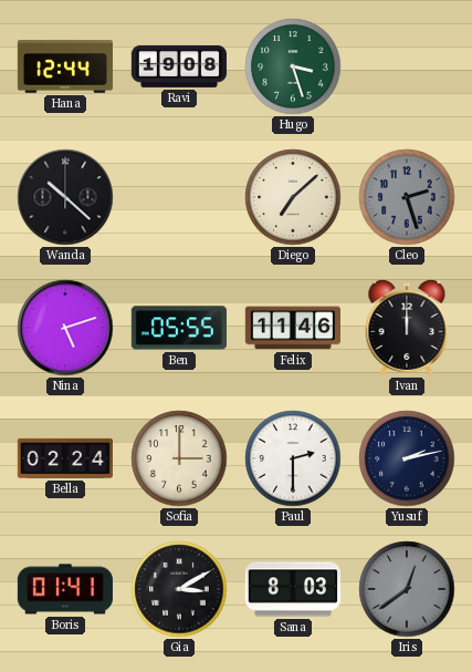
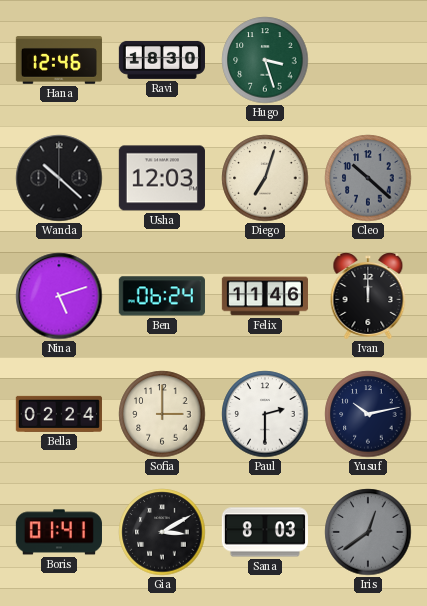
Hana: 12:44 -> 12:46
Ravi: 19:08 -> 18:30
Usha: none -> 12:03
Diego: 7:08 -> 7:03
Cleo: 2:27 -> 10:22
Ben: 05:55 -> 06:24
Yusuf: 2:13 -> 10:13
